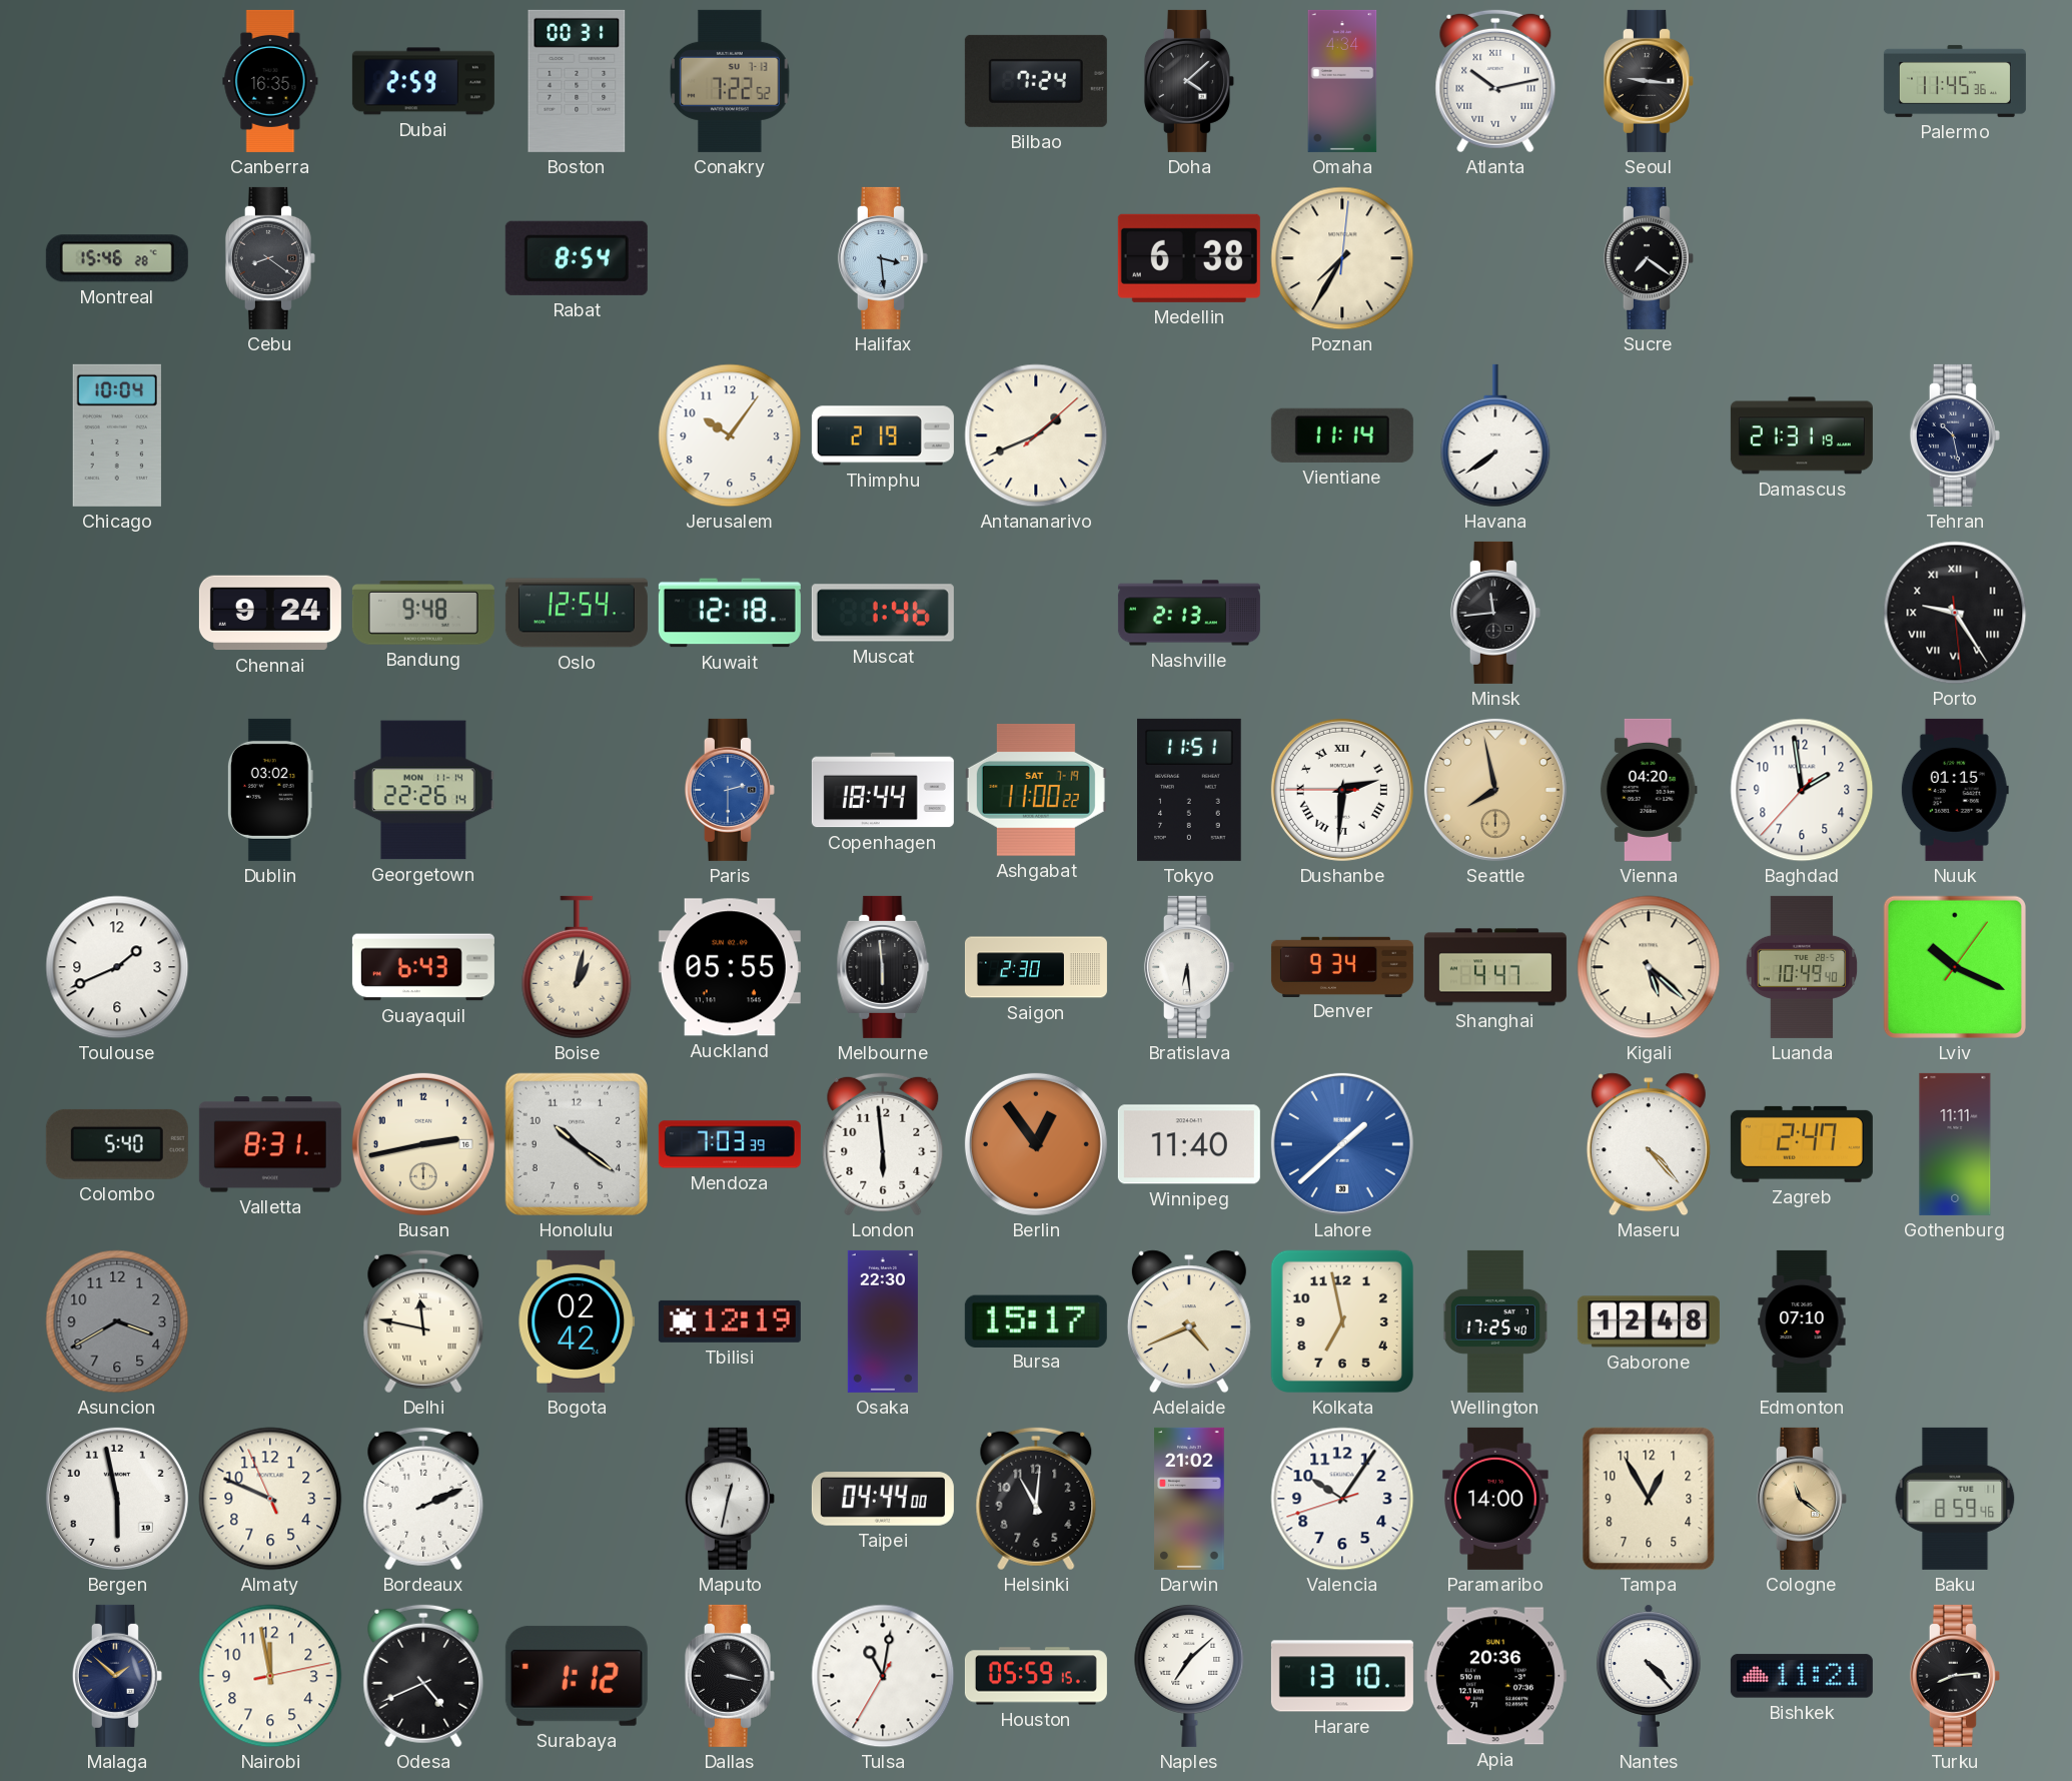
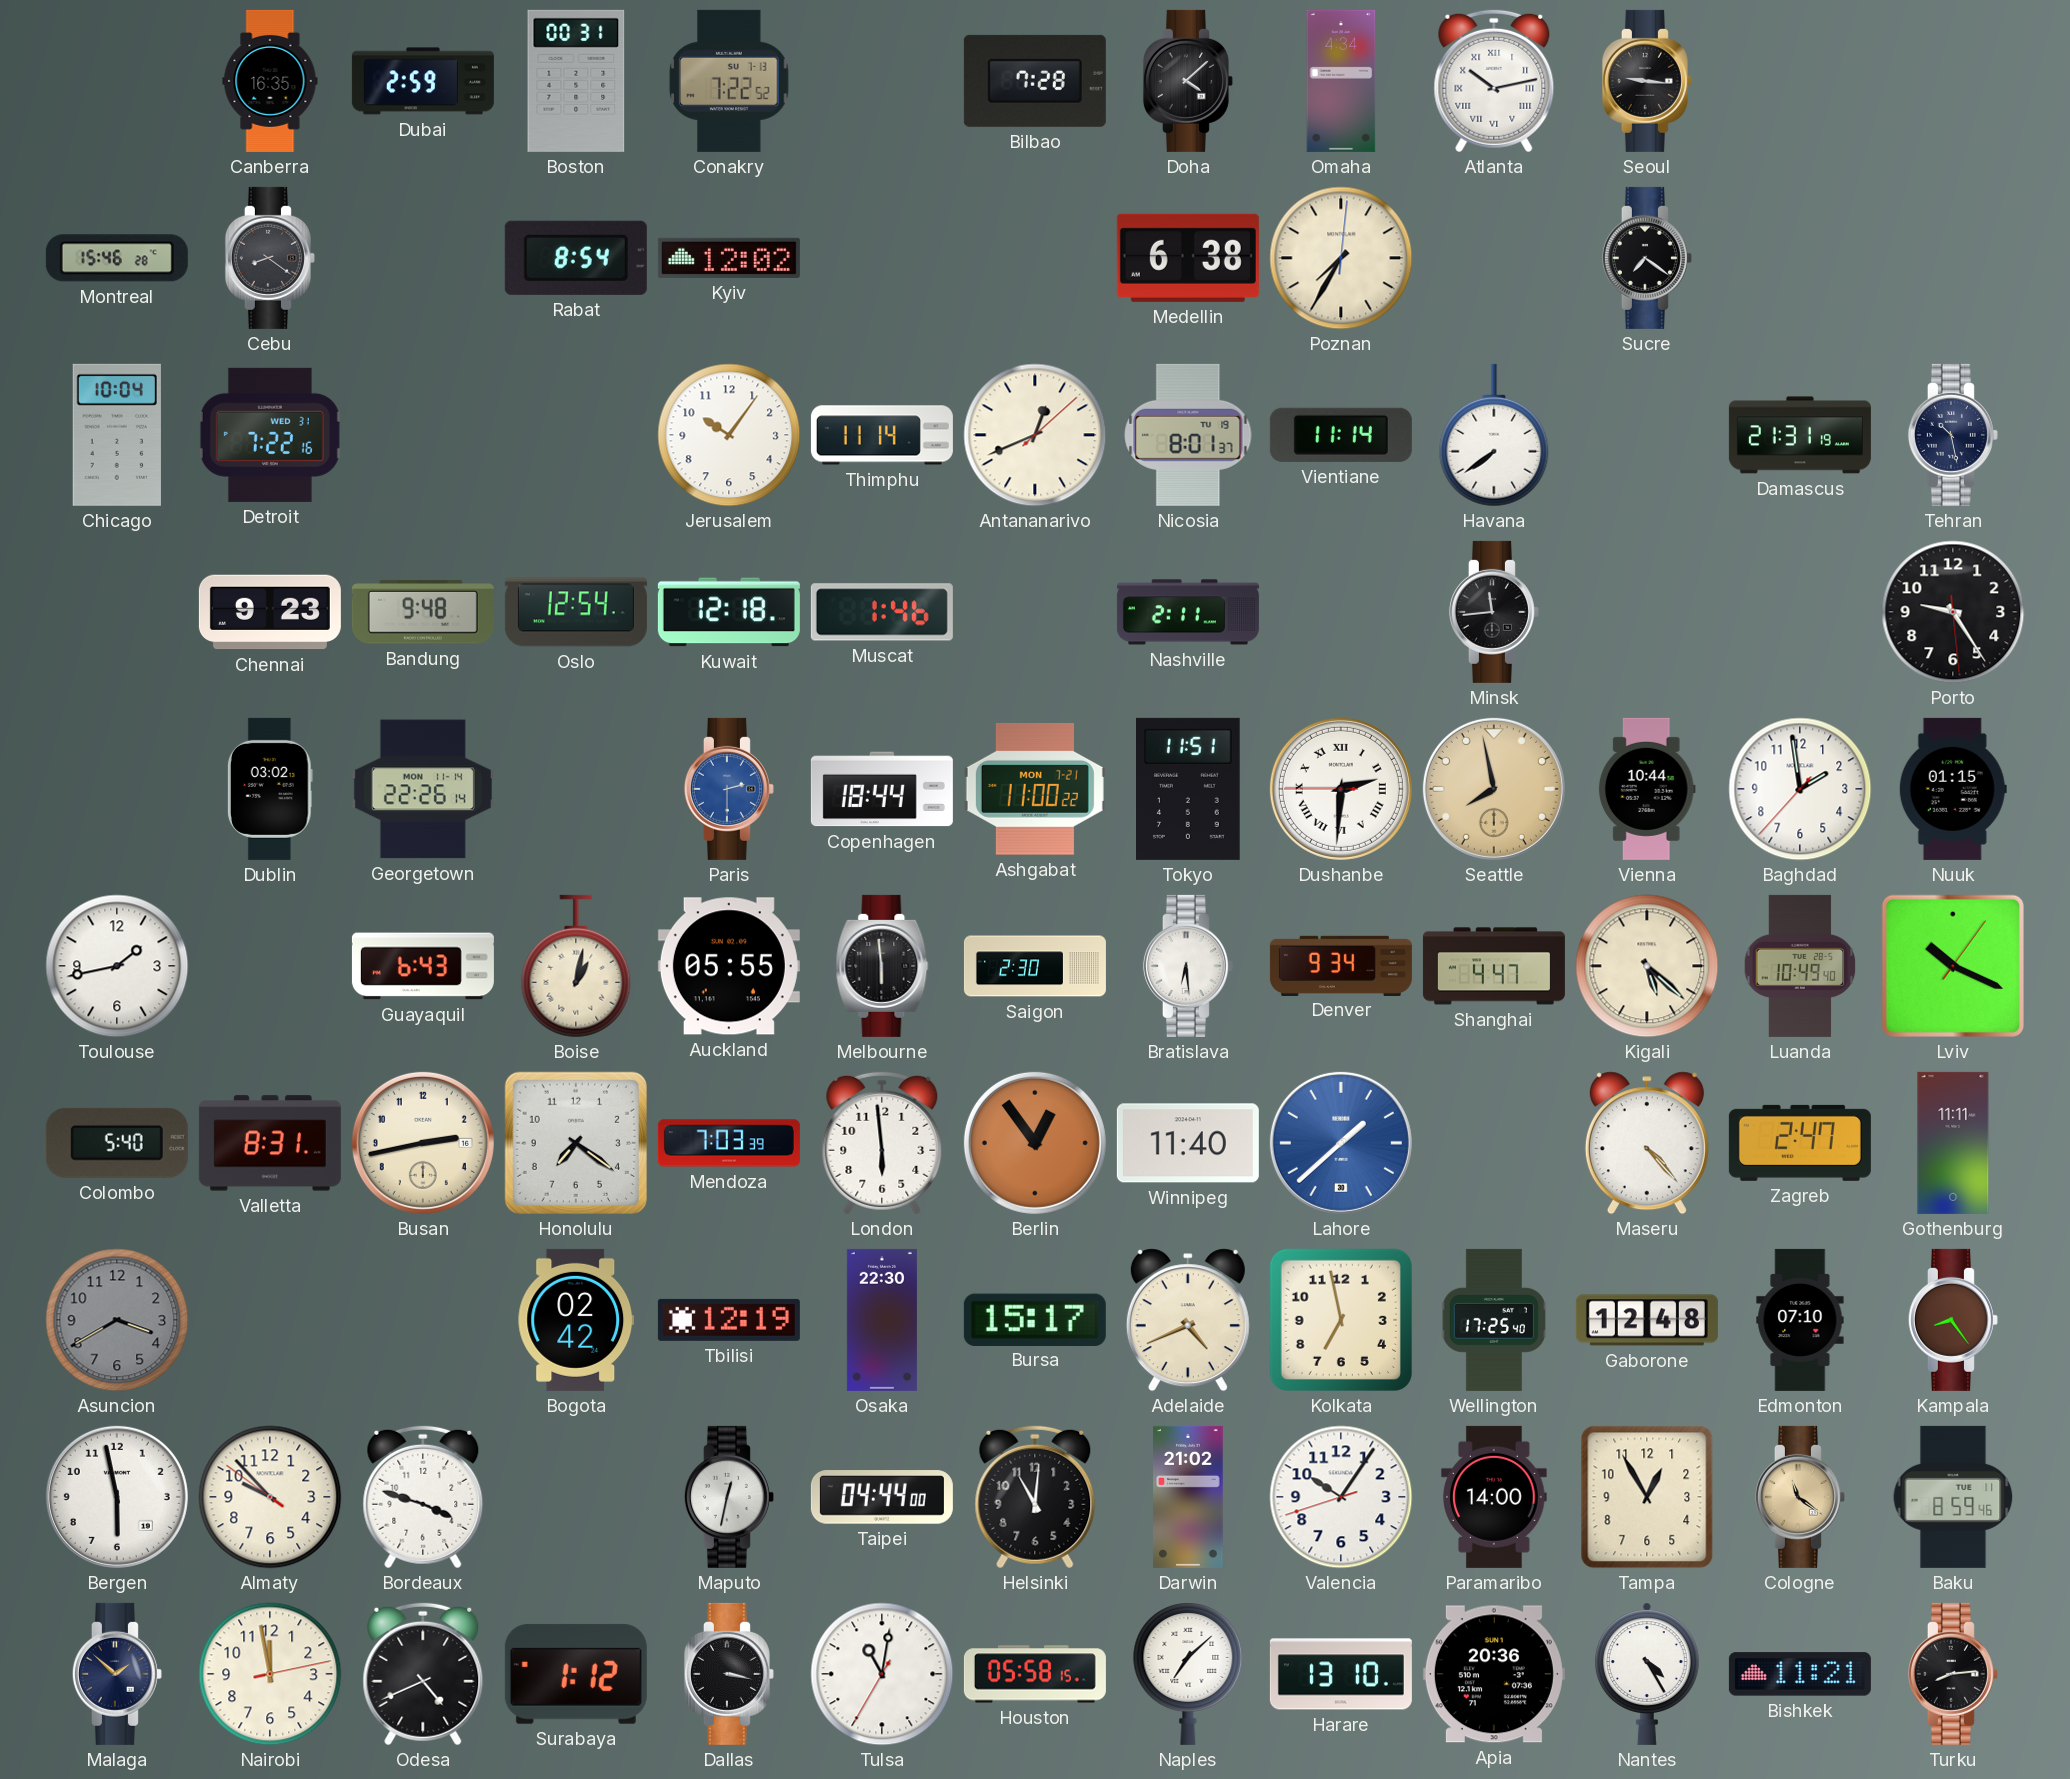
Bilbao: 7:24 -> 7:28
Palermo: 11:45 -> none
Kyiv: none -> 12:02
Halifax: 3:29 -> none
Detroit: none -> 7:22
Thimphu: 2:19 -> 11:14
Antananarivo: 1:41 -> 12:41
Nicosia: none -> 8:01
Chennai: 9:24 -> 9:23
Nashville: 2:13 -> 2:11
Porto numerals: Roman -> Arabic
Ashgabat date: SAT 7-19 -> MON 7-21
Vienna: 04:20 -> 10:44
Toulouse: 1:41 -> 1:43
Honolulu: 10:21 -> 7:21
Delhi: 11:47 -> none
Kampala: none -> 8:24
Almaty: 9:48 -> 9:52
Bordeaux: 2:11 -> 3:48
Houston: 05:59 -> 05:58
Nantes: 4:23 -> 4:25
